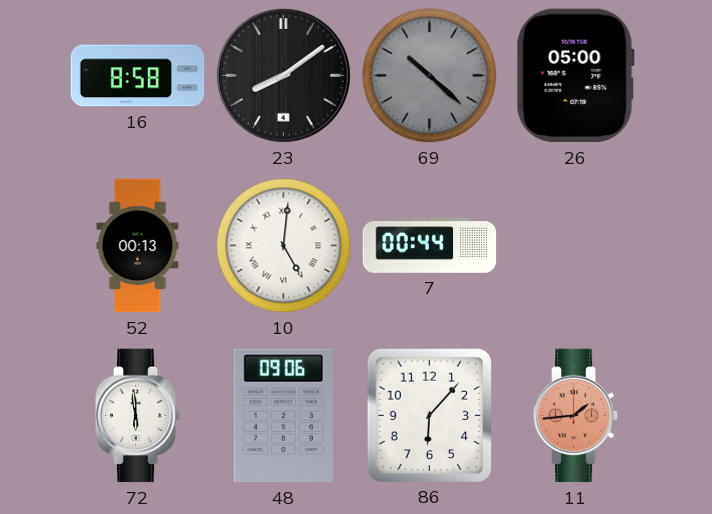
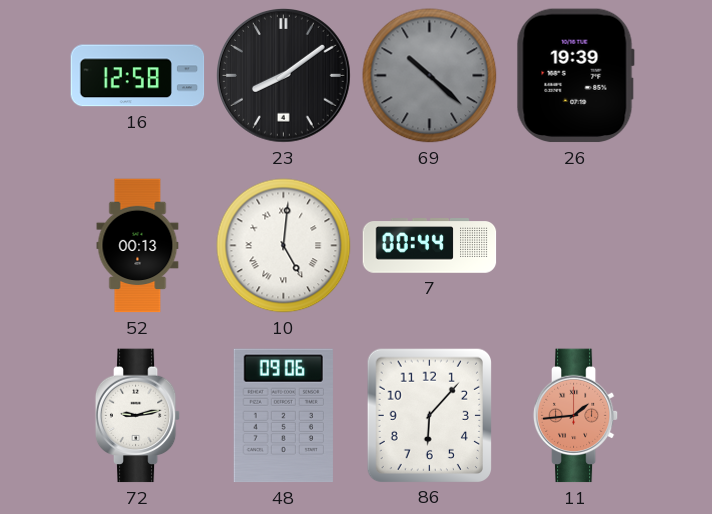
16: 8:58 -> 12:58
26: 05:00 -> 19:39
72: 5:59 -> 9:13
